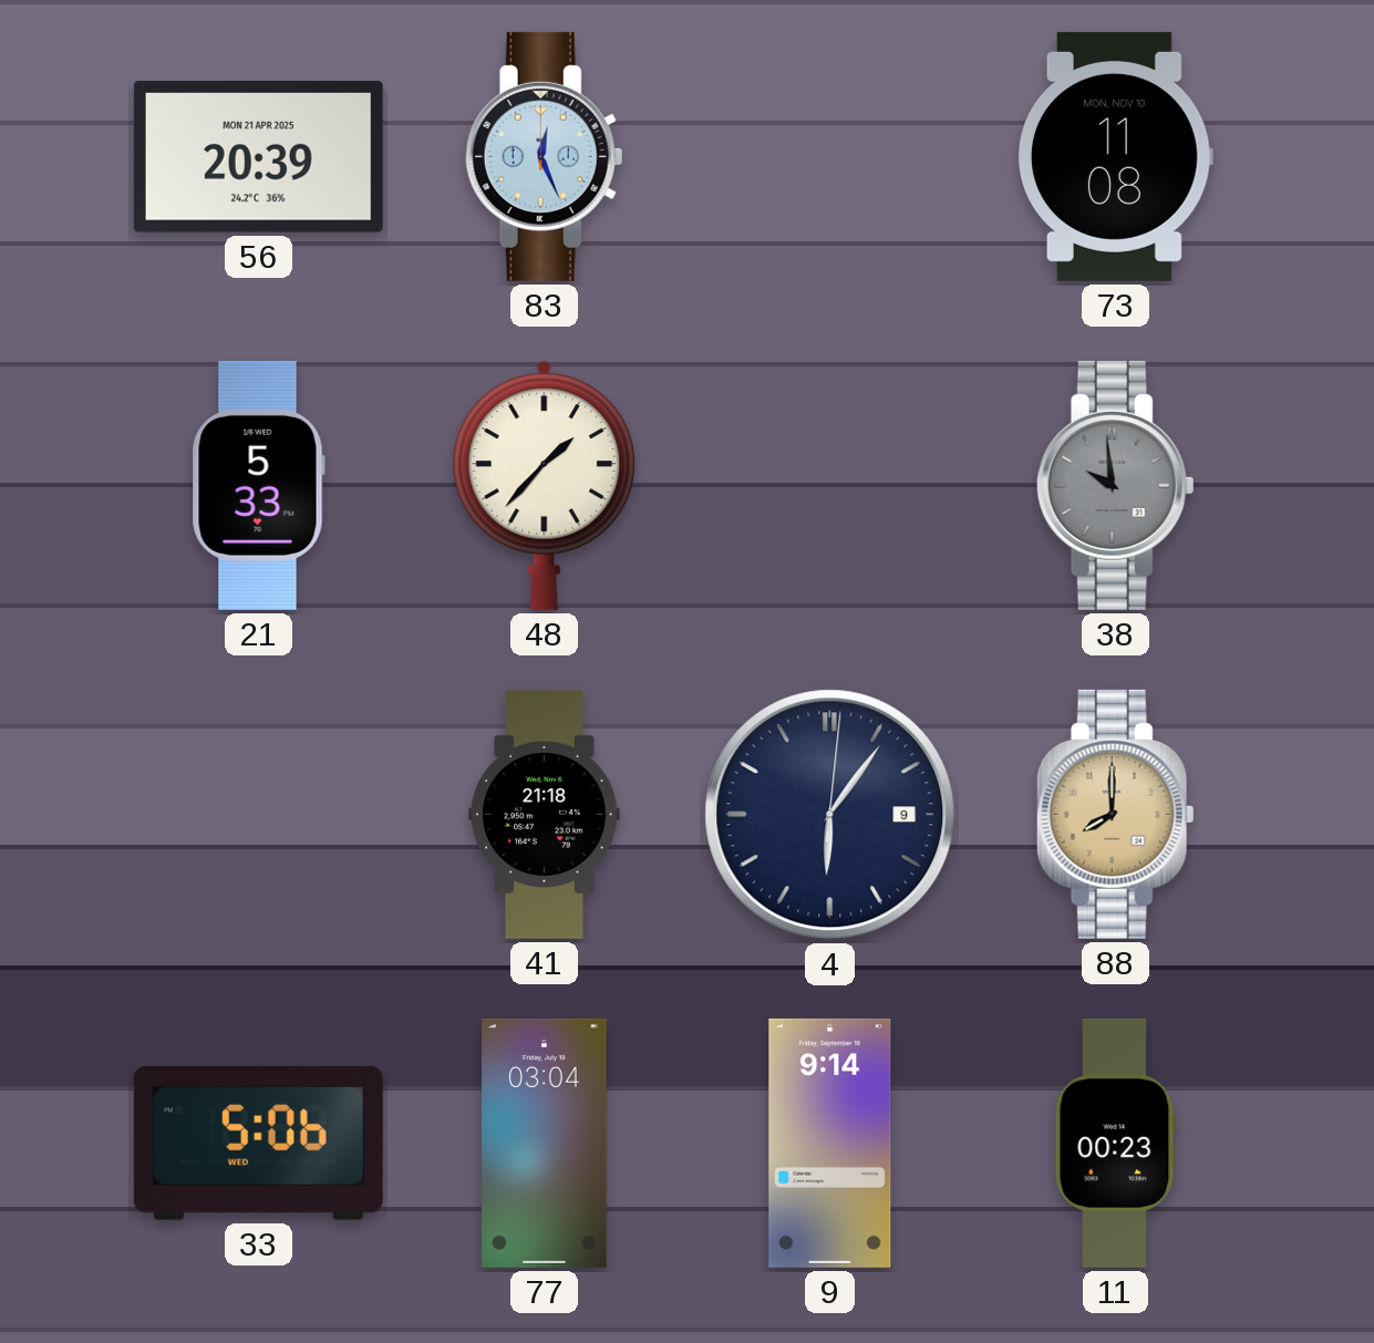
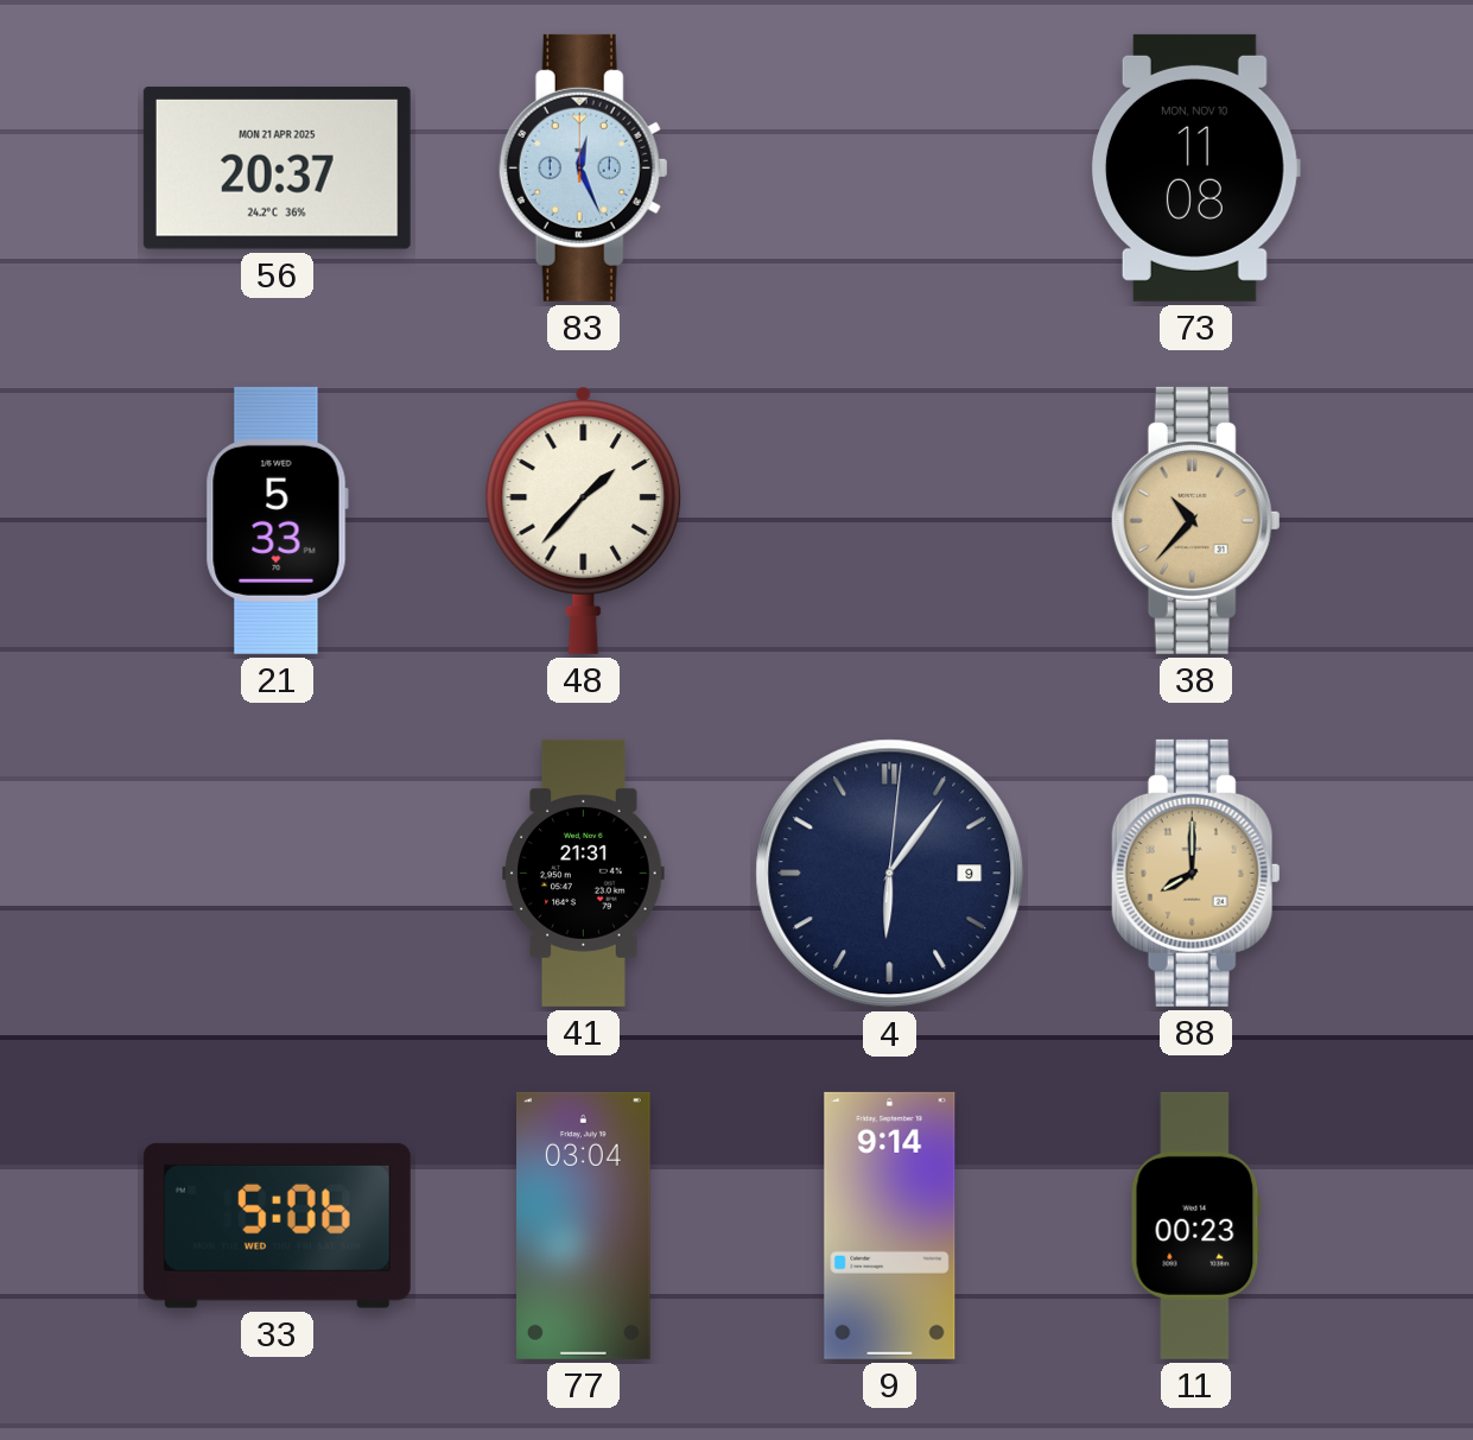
56: 20:39 -> 20:37
38: 9:59 -> 10:37
38 dial: grey -> champagne
41: 21:18 -> 21:31
